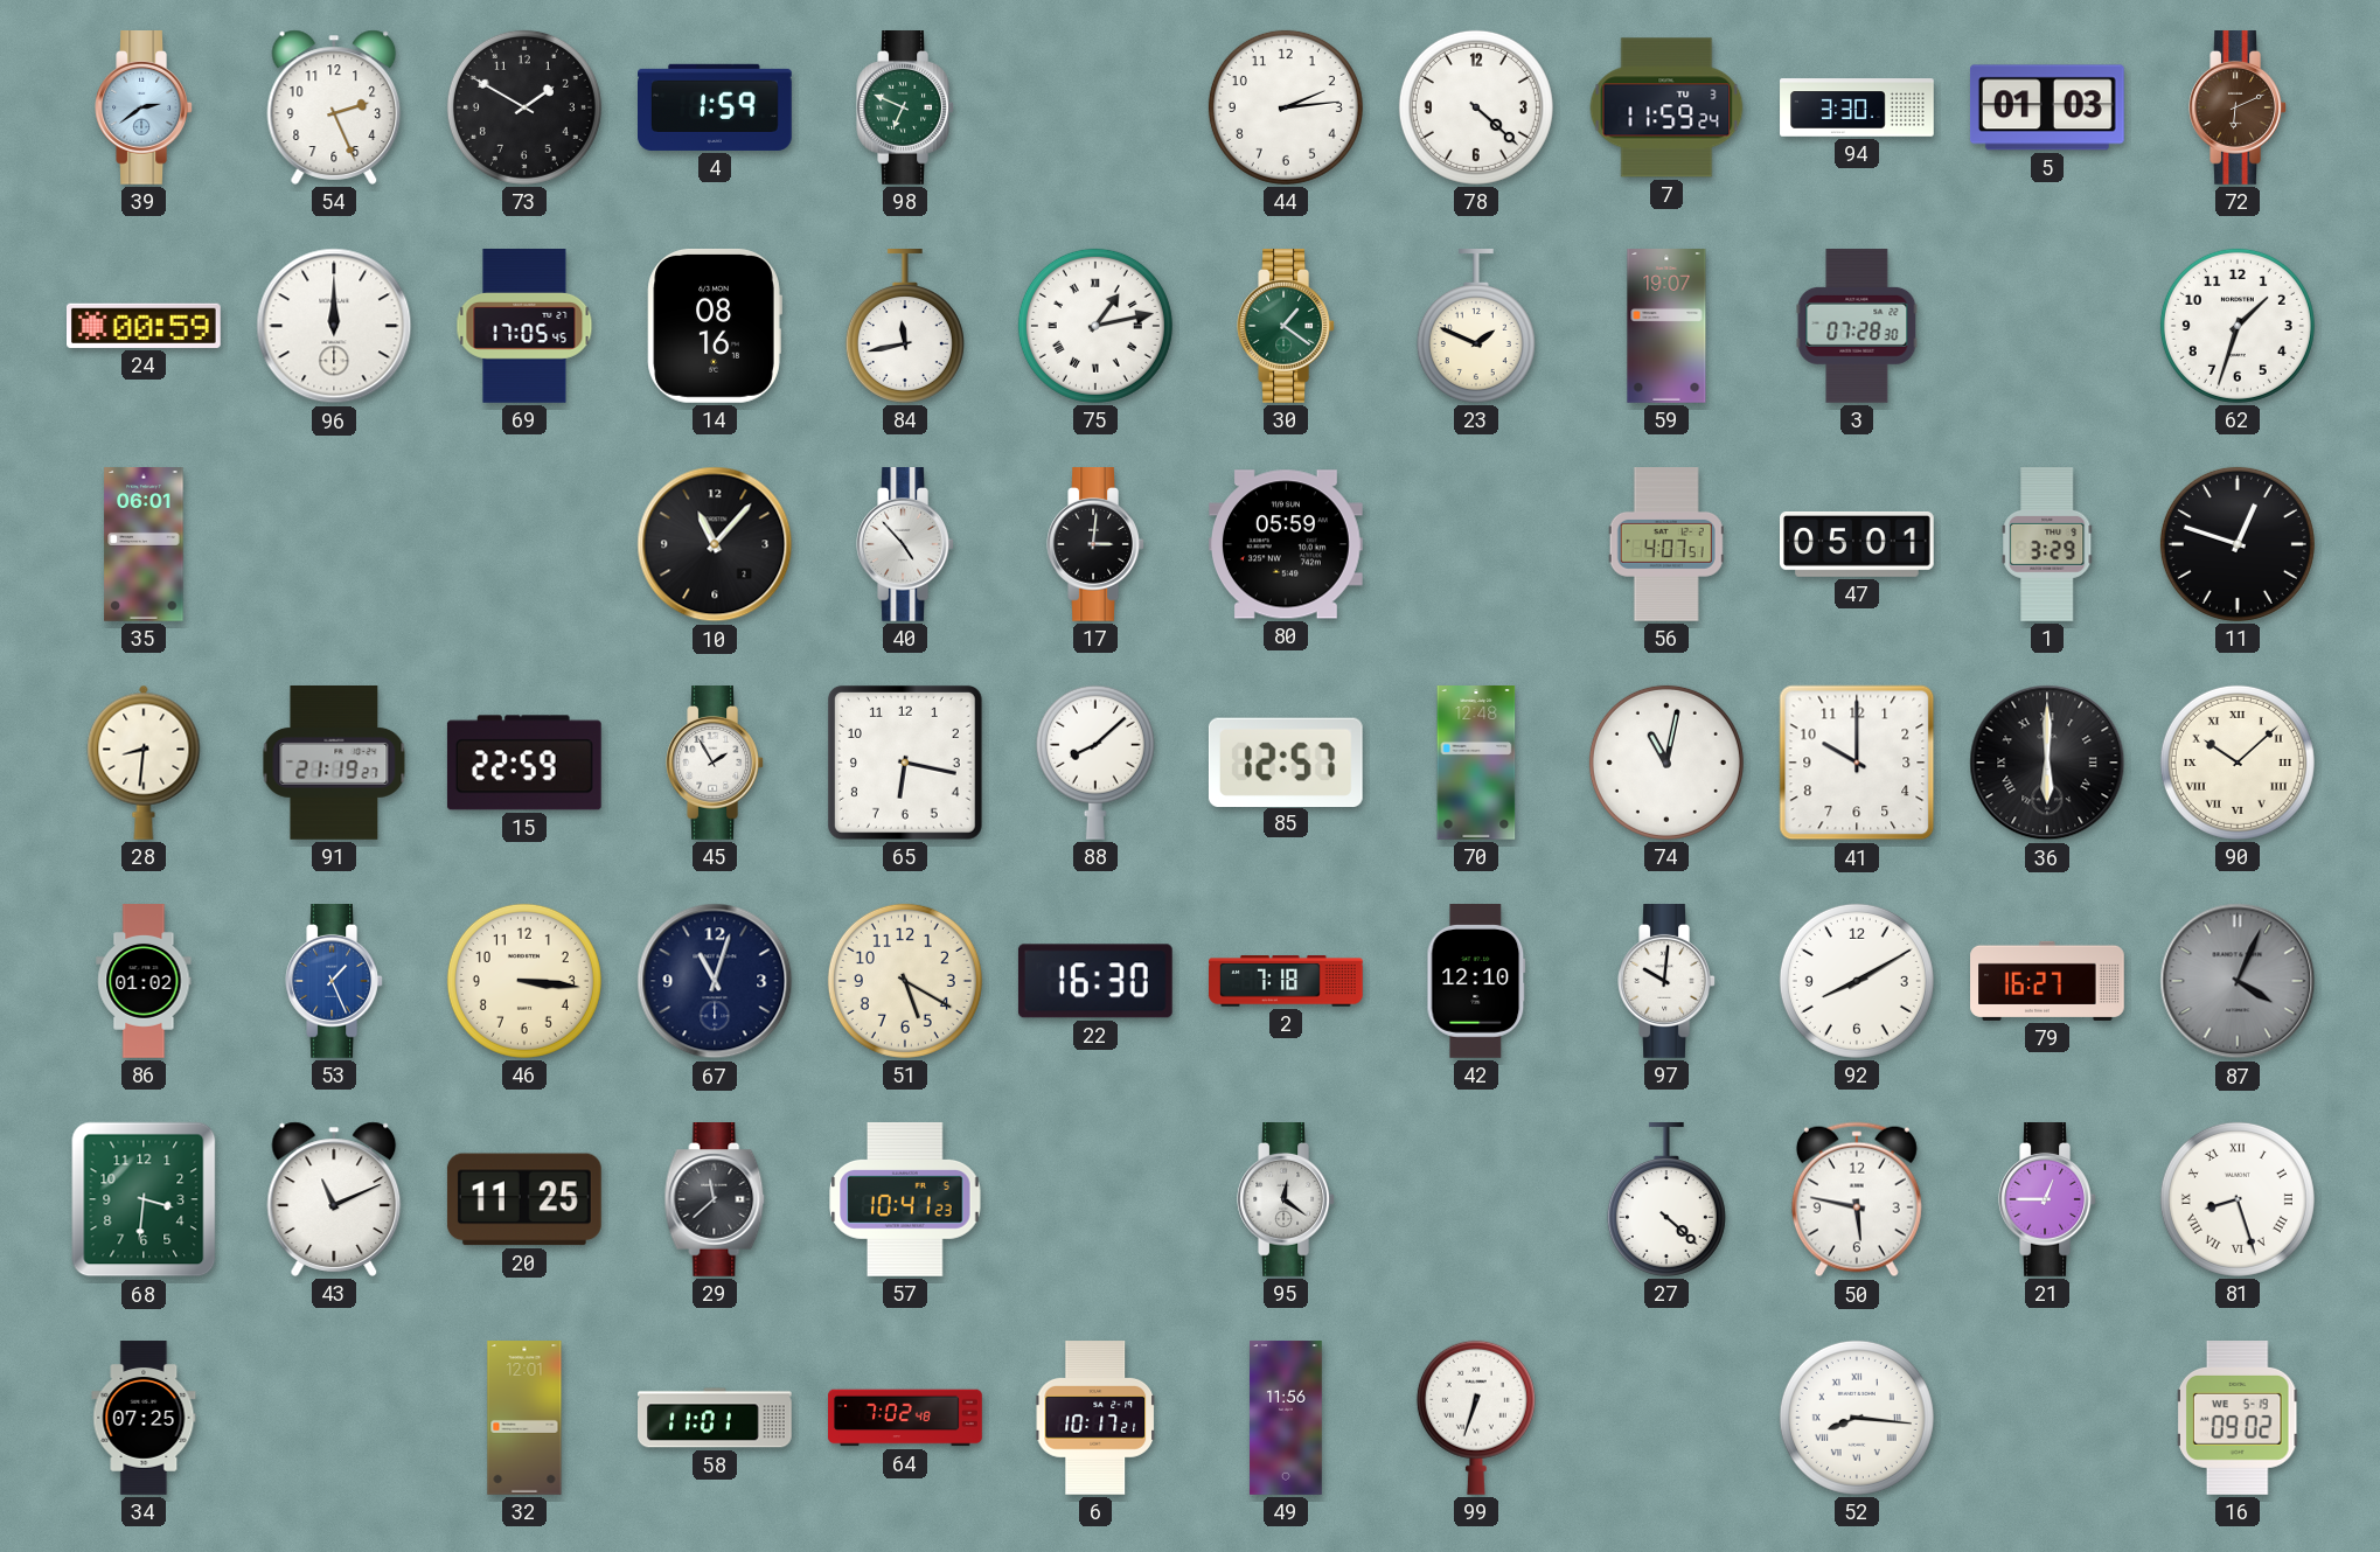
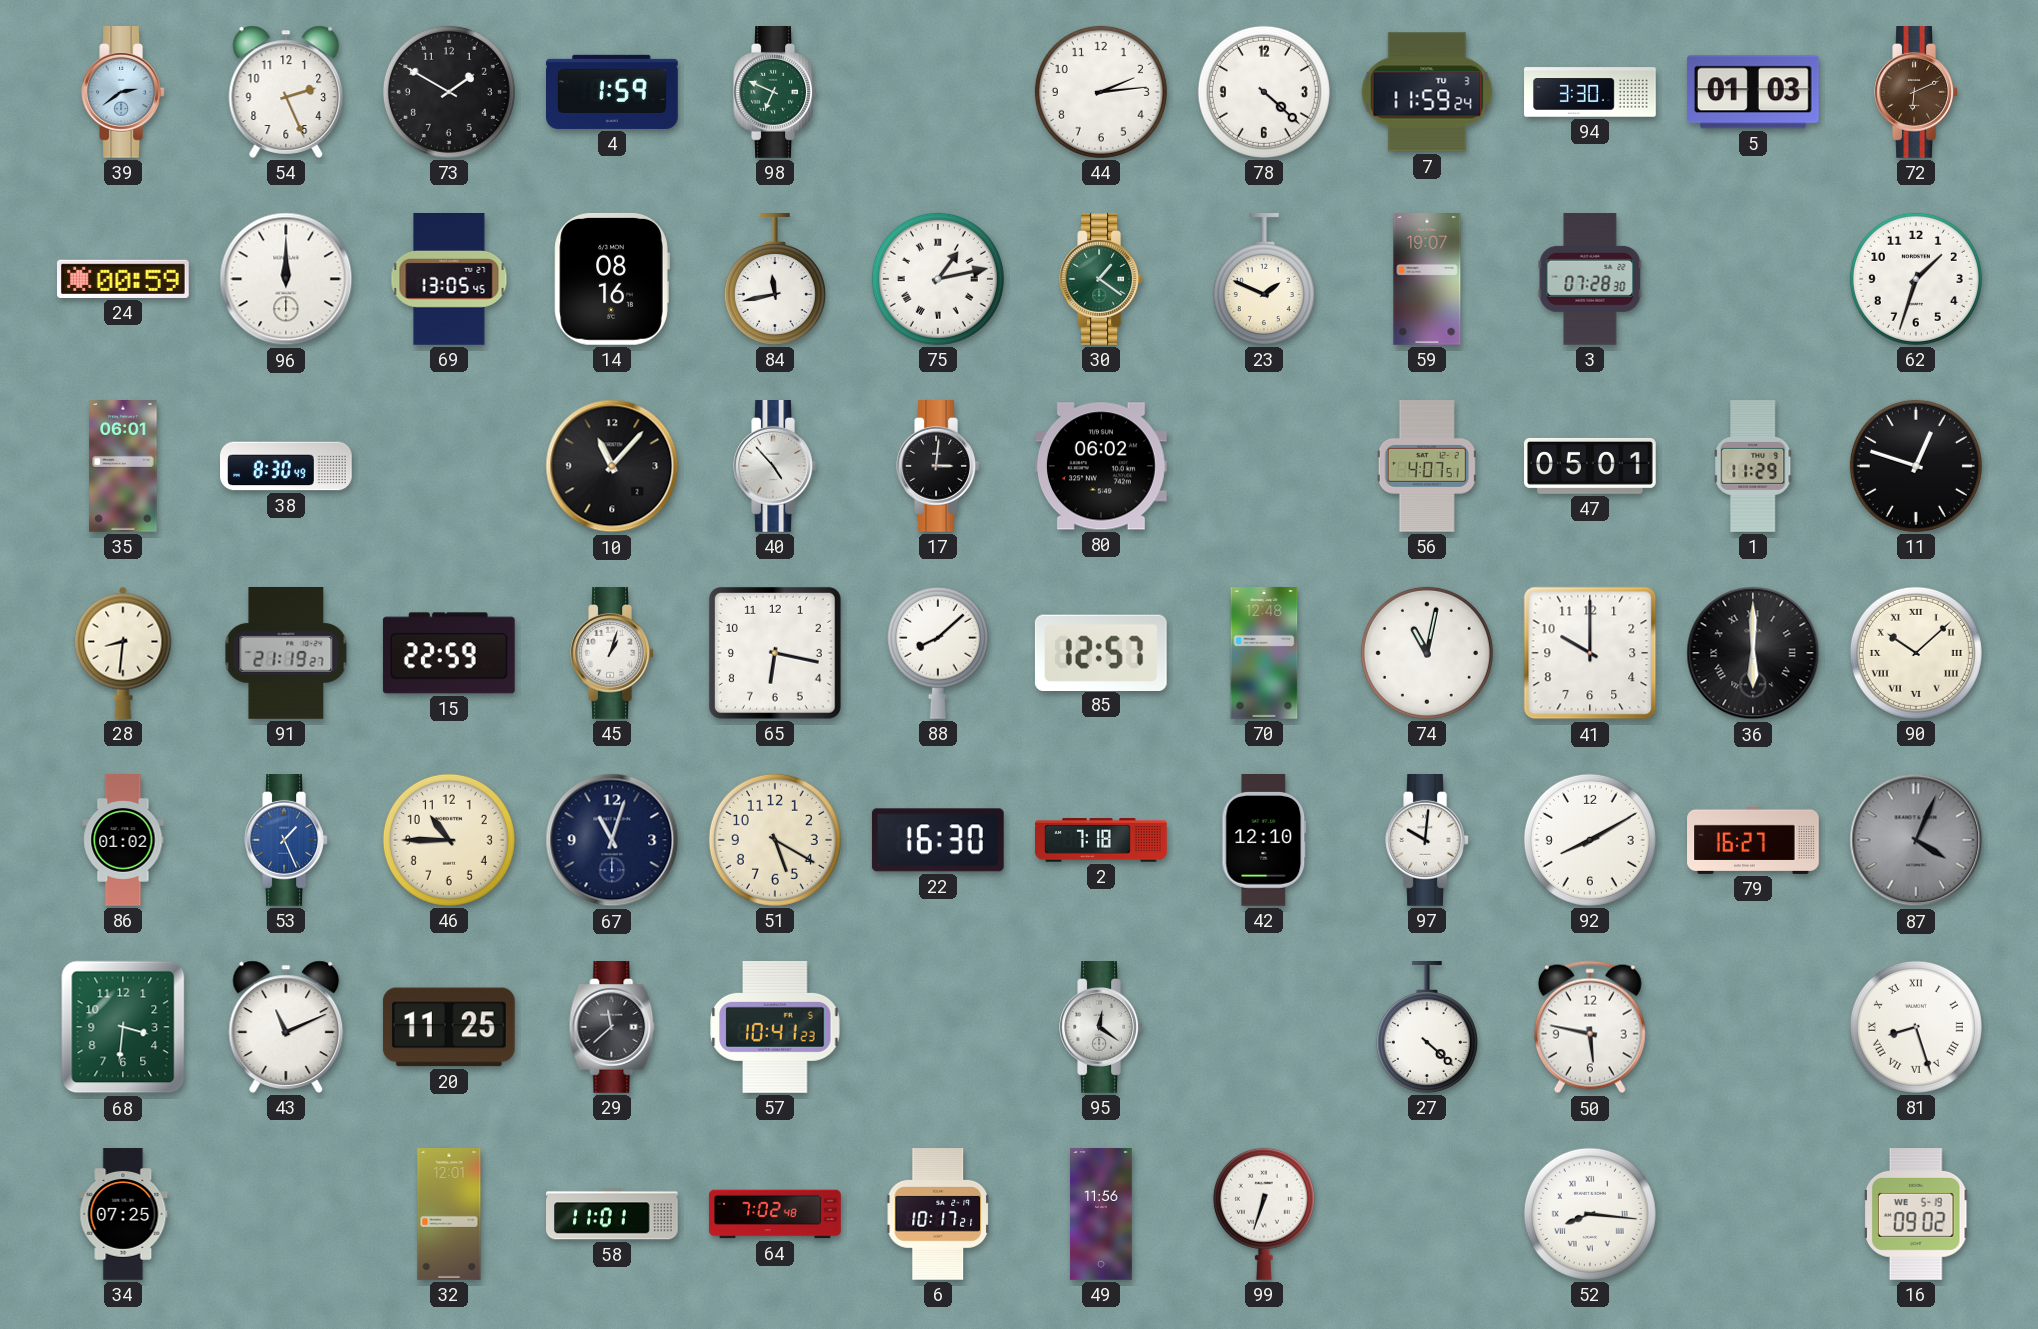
69: 17:05 -> 13:05
38: none -> 8:30
80: 05:59 -> 06:02
1: 3:29 -> 11:29
45: 1:55 -> 1:03
46: 3:16 -> 10:45
21: 12:45 -> none
